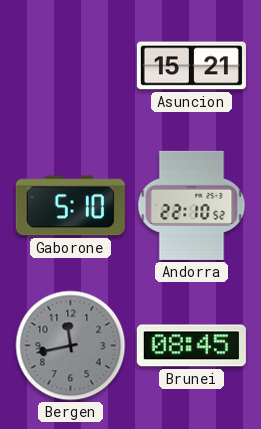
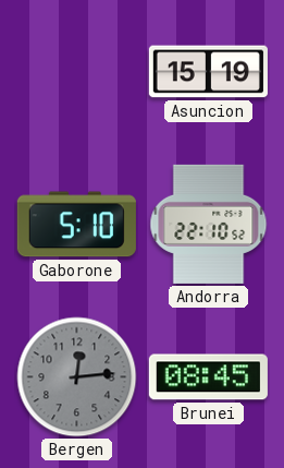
Asuncion: 15:21 -> 15:19
Bergen: 11:43 -> 12:14
